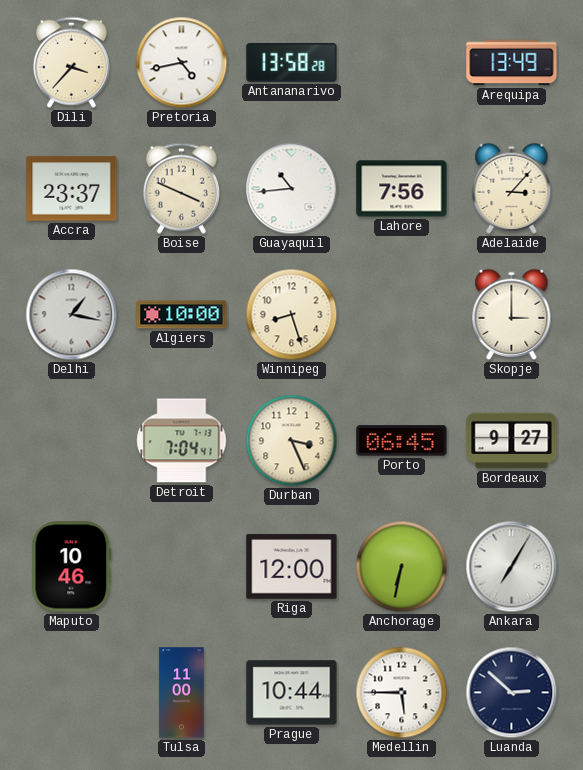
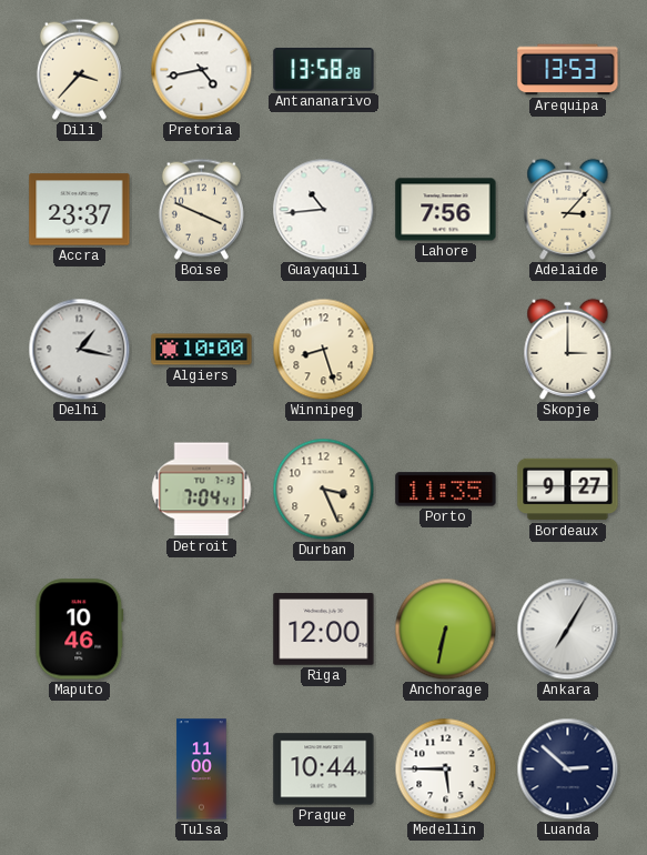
Arequipa: 13:49 -> 13:53
Porto: 06:45 -> 11:35
